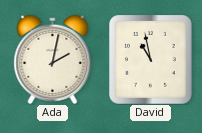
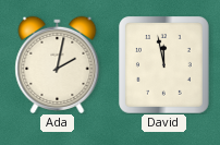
David: 10:58 -> 11:58
